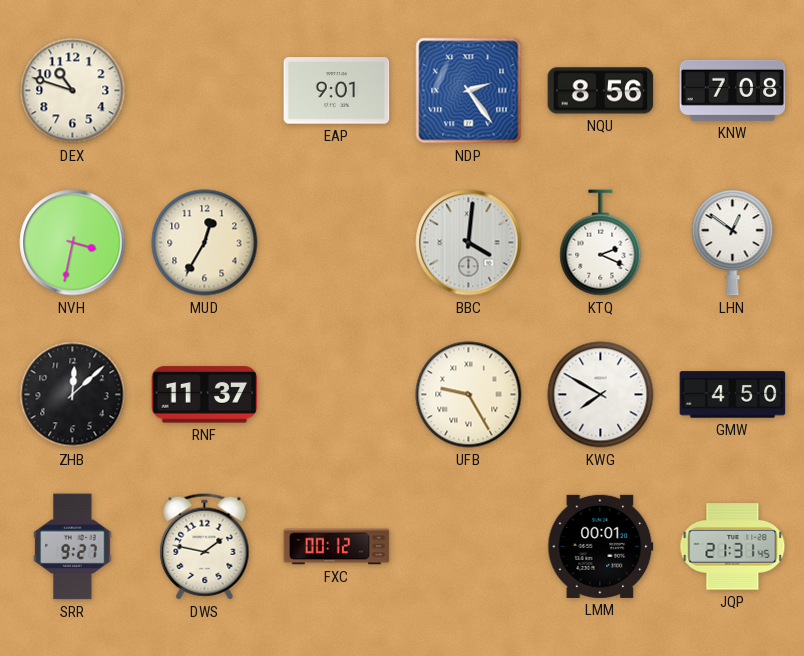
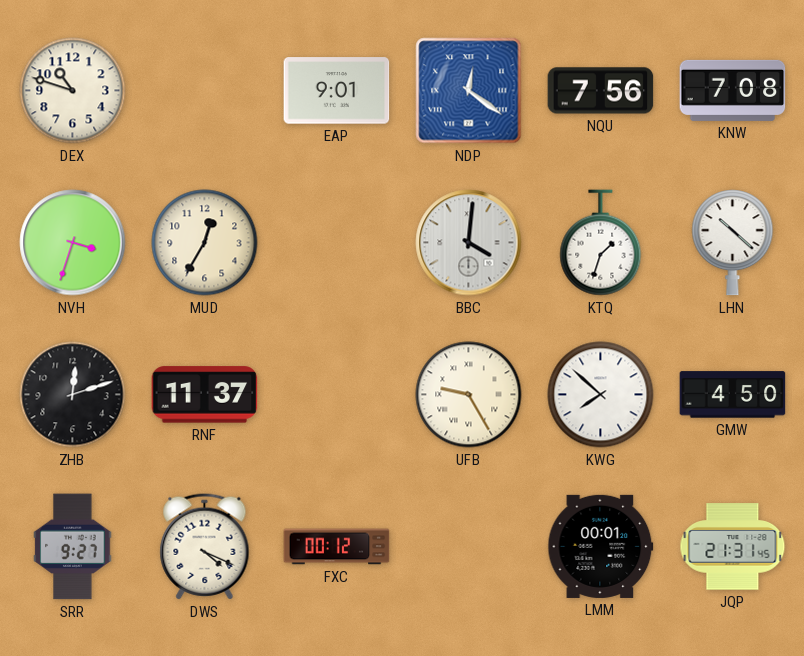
NDP: 2:24 -> 12:21
NQU: 8:56 -> 7:56
NVH: 3:32 -> 3:33
KTQ: 2:19 -> 1:33
LHN: 12:51 -> 10:22
ZHB: 12:08 -> 12:12
KWG: 7:50 -> 7:52
DWS: 1:47 -> 4:19
